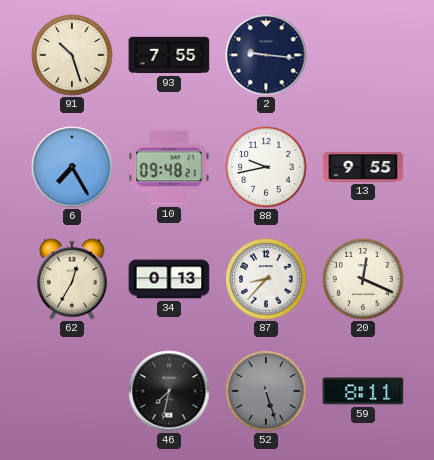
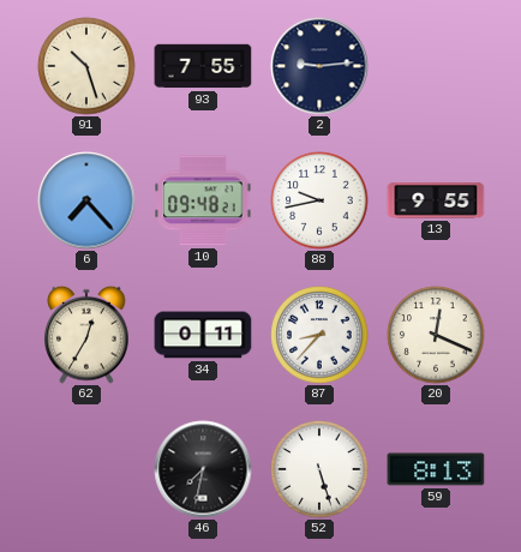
2: 9:16 -> 9:14
6: 7:25 -> 7:23
34: 0:13 -> 0:11
52 dial: grey -> white
59: 8:11 -> 8:13
